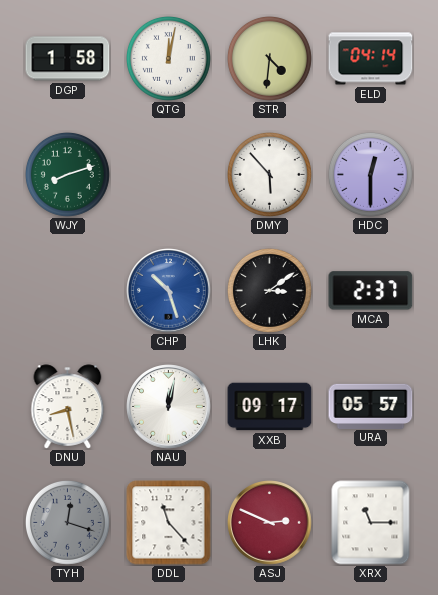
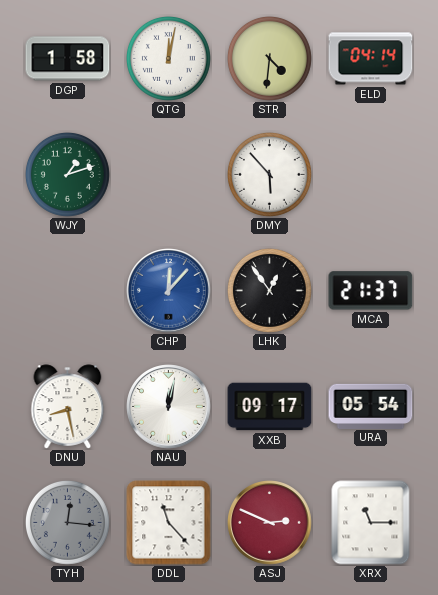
WJY: 8:12 -> 1:12
HDC: 12:30 -> none
CHP: 10:27 -> 12:07
LHK: 3:09 -> 12:54
MCA: 2:37 -> 21:37
URA: 05:57 -> 05:54
TYH: 12:18 -> 12:16
